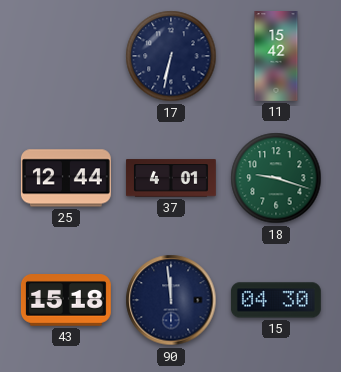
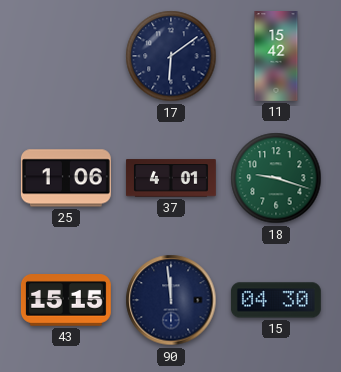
17: 6:32 -> 6:09
25: 12:44 -> 1:06
43: 15:18 -> 15:15
